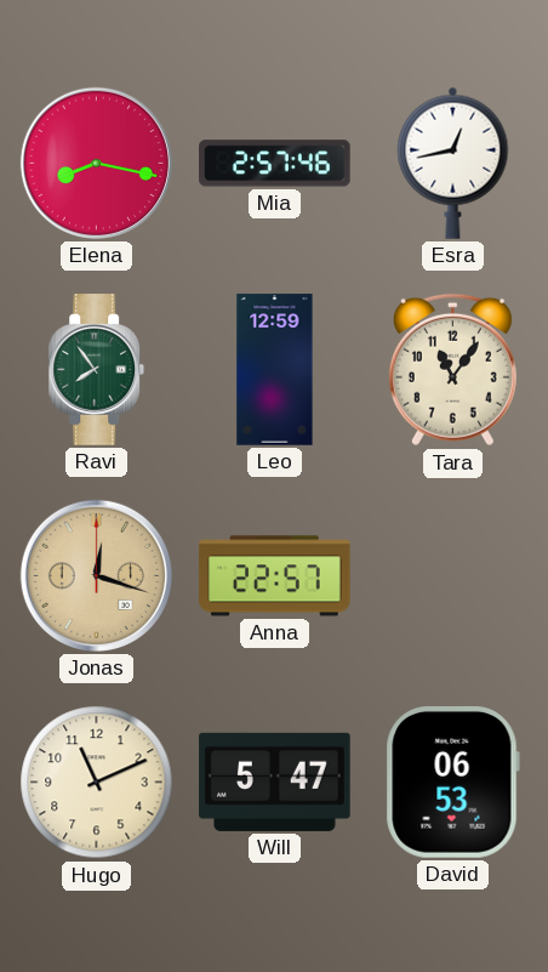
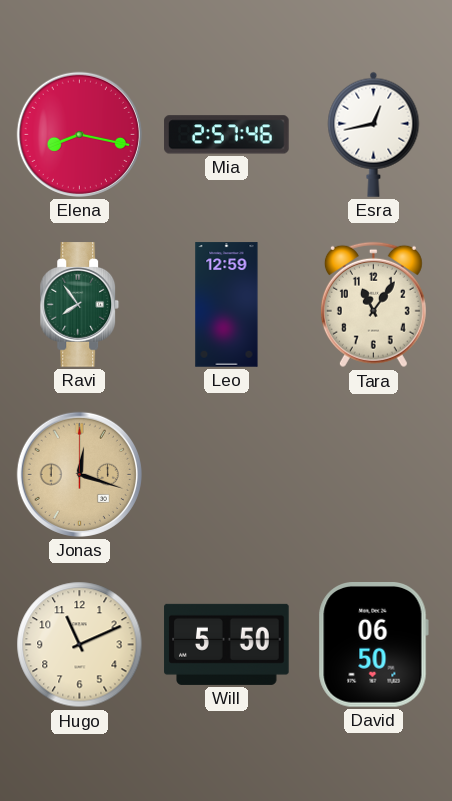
Anna: 22:57 -> none
Will: 5:47 -> 5:50
David: 06:53 -> 06:50
